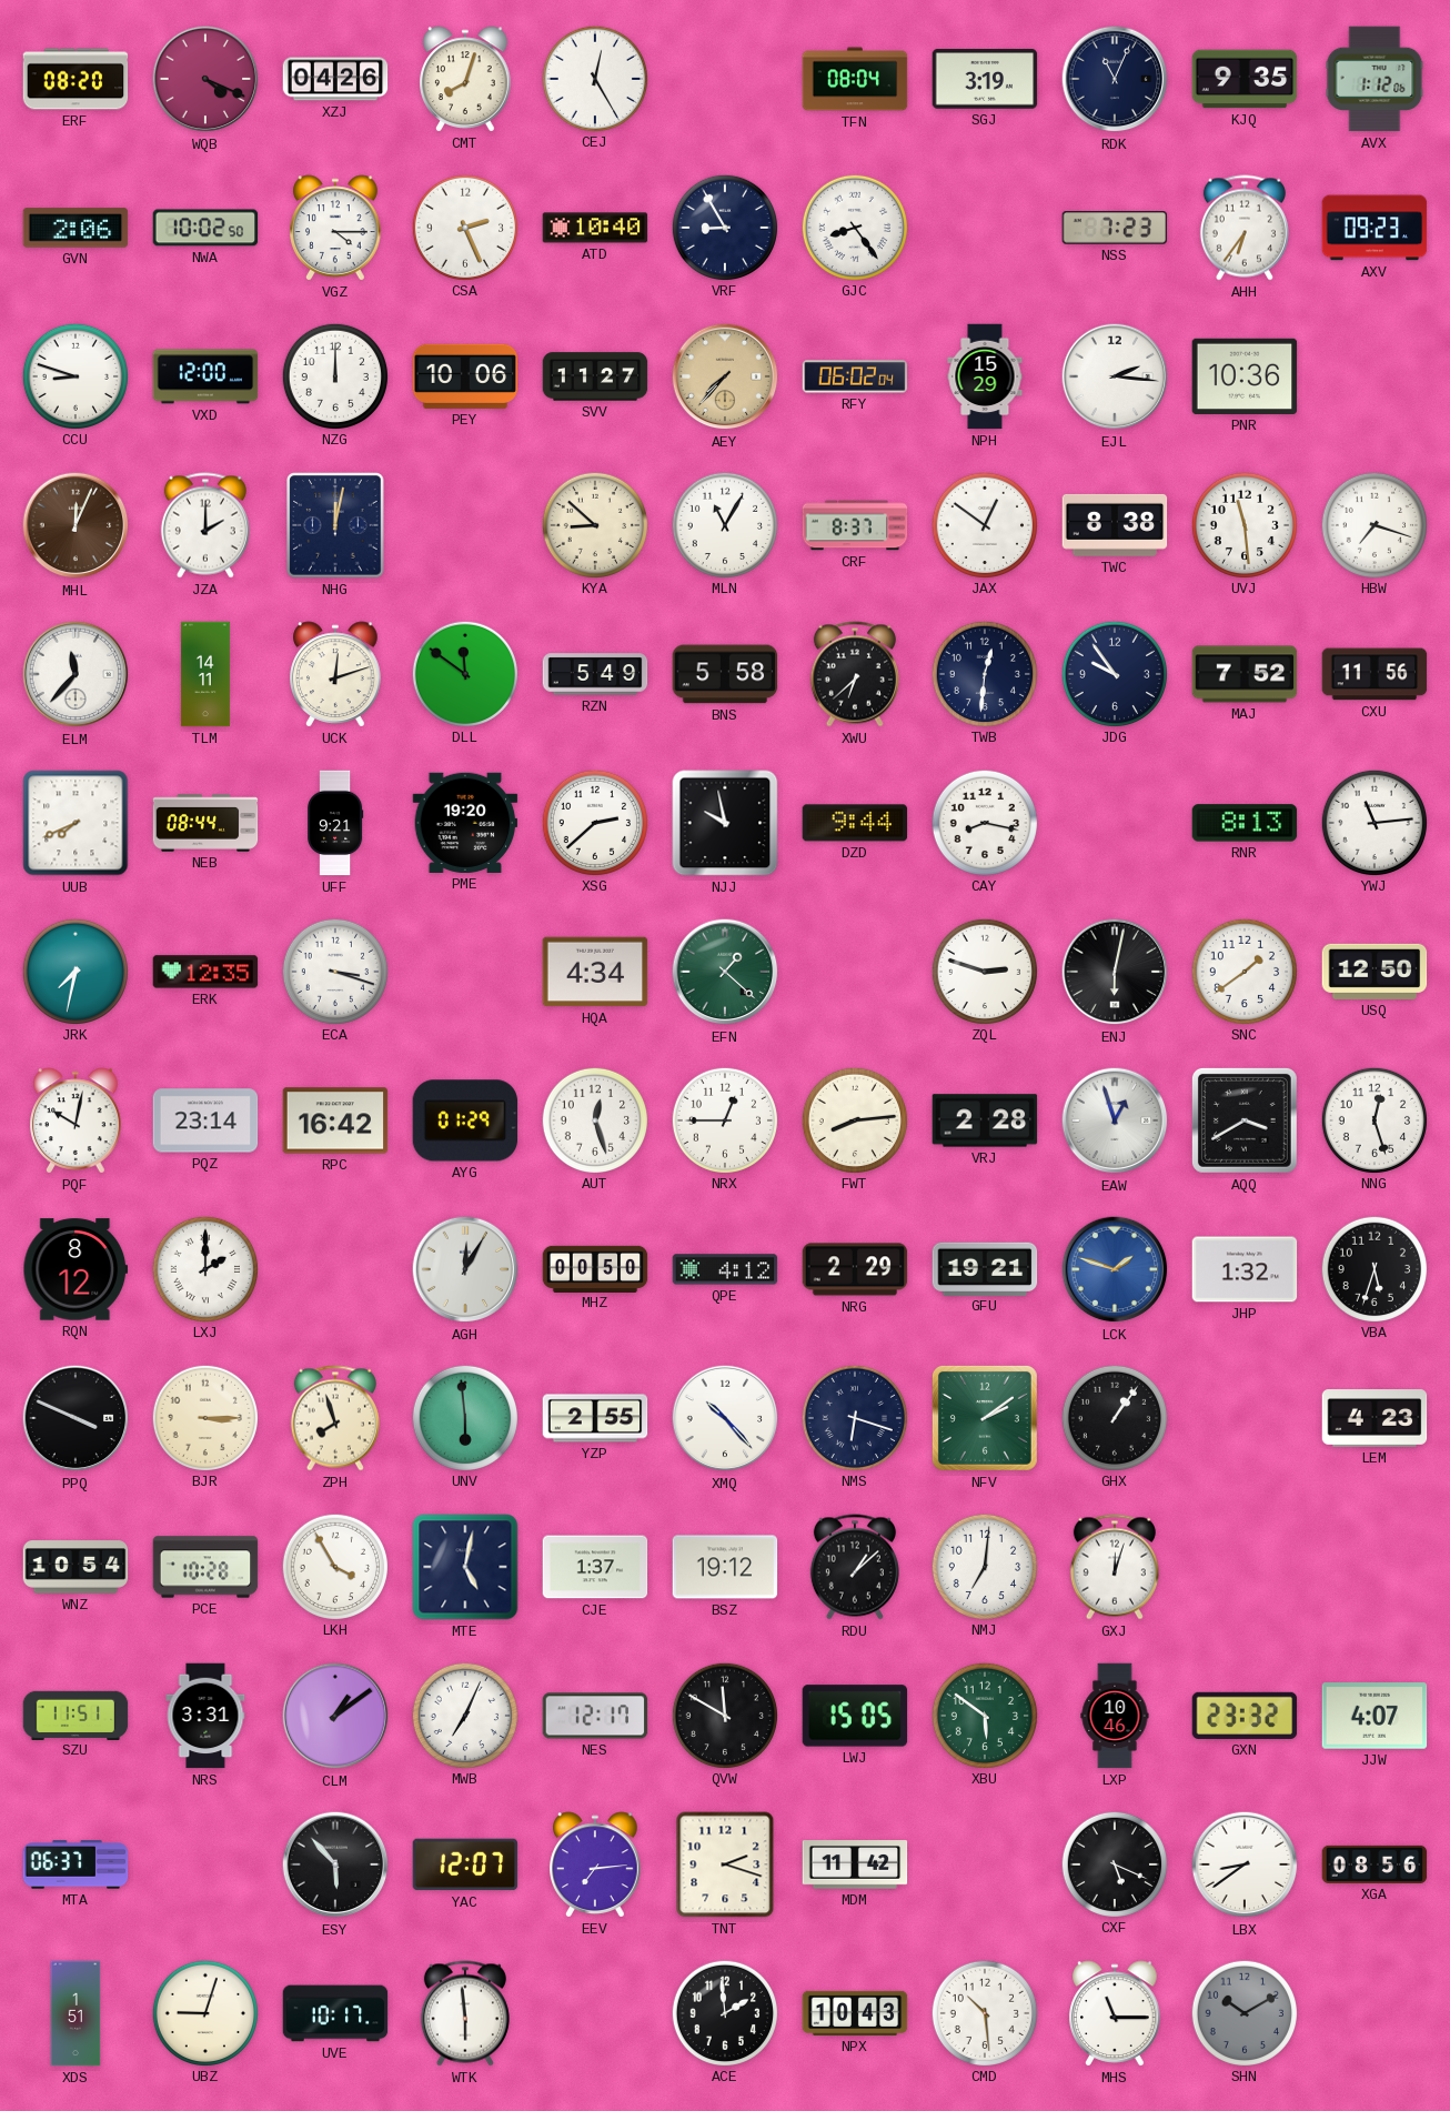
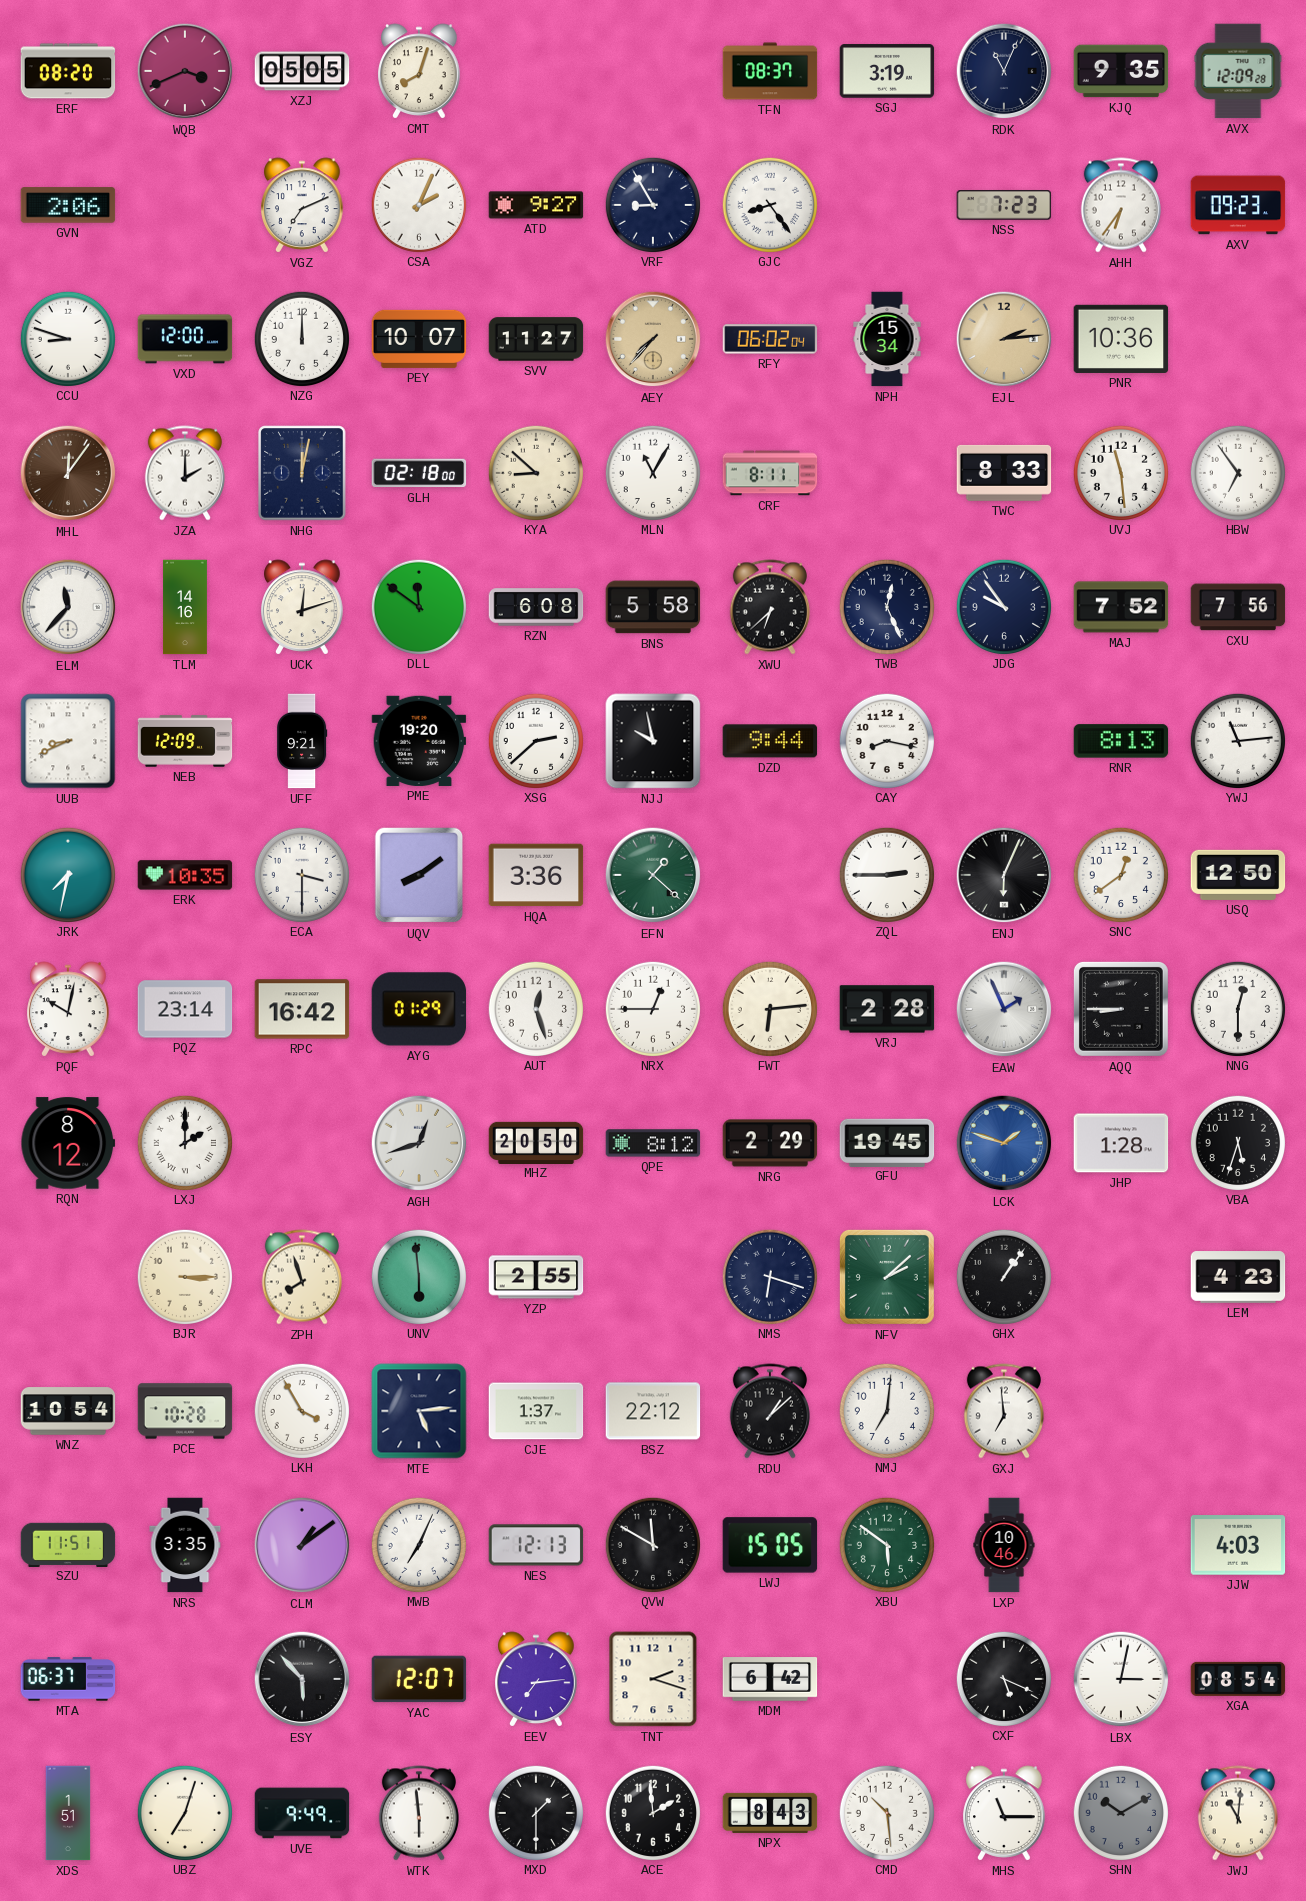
WQB: 4:19 -> 3:41
XZJ: 04:26 -> 05:05
CEJ: 12:25 -> none
TFN: 08:04 -> 08:37
AVX: 1:12 -> 12:09
NWA: 10:02 -> none
VGZ: 4:15 -> 7:11
CSA: 2:26 -> 2:04
ATD: 10:40 -> 9:27
PEY: 10:06 -> 10:07
NPH: 15:29 -> 15:34
EJL: 2:16 -> 2:14
EJL dial: white -> champagne
MHL: 12:04 -> 12:06
GLH: none -> 02:18
CRF: 8:37 -> 8:11
JAX: 12:51 -> none
TWC: 8:38 -> 8:33
HBW: 7:18 -> 6:54
TLM: 14:11 -> 14:16
RZN: 5:49 -> 6:08
TWB: 12:31 -> 12:26
CXU: 11:56 -> 7:56
UUB: 7:41 -> 8:41
NEB: 08:44 -> 12:09
ERK: 12:35 -> 10:35
ECA: 3:18 -> 3:30
UQV: none -> 8:09
HQA: 4:34 -> 3:36
ZQL: 2:48 -> 2:45
ENJ: 6:02 -> 6:04
SNC: 1:39 -> 12:39
FWT: 8:14 -> 6:14
EAW: 12:57 -> 1:56
AQQ: 3:40 -> 8:45
NNG: 12:27 -> 12:30
AGH: 12:05 -> 12:42
MHZ: 00:50 -> 20:50
QPE: 4:12 -> 8:12
GFU: 19:21 -> 19:45
JHP: 1:32 -> 1:28
PPQ: 3:49 -> none
XMQ: 10:23 -> none
NFV: 2:09 -> 2:08
MTE: 5:02 -> 5:14
BSZ: 19:12 -> 22:12
GXJ: 12:03 -> 6:59
NRS: 3:31 -> 3:35
NES: 12:17 -> 12:13
GXN: 23:32 -> none
JJW: 4:07 -> 4:03
MDM: 11:42 -> 6:42
LBX: 8:39 -> 3:02
XGA: 08:56 -> 08:54
UBZ: 9:03 -> 7:03
UVE: 10:17 -> 9:49
MXD: none -> 1:30
NPX: 10:43 -> 8:43
JWJ: none -> 11:01
